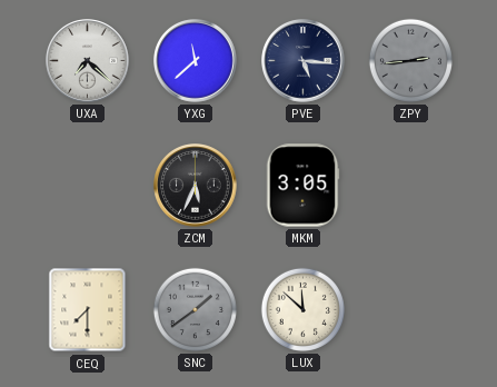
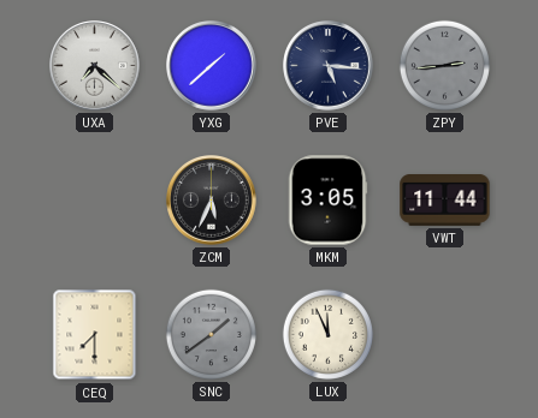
YXG: 11:38 -> 1:38
VWT: none -> 11:44
LUX: 11:52 -> 11:56
